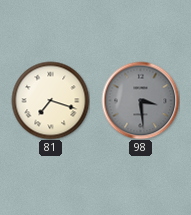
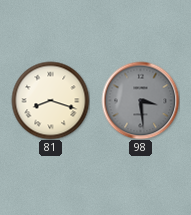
81: 7:18 -> 8:18
